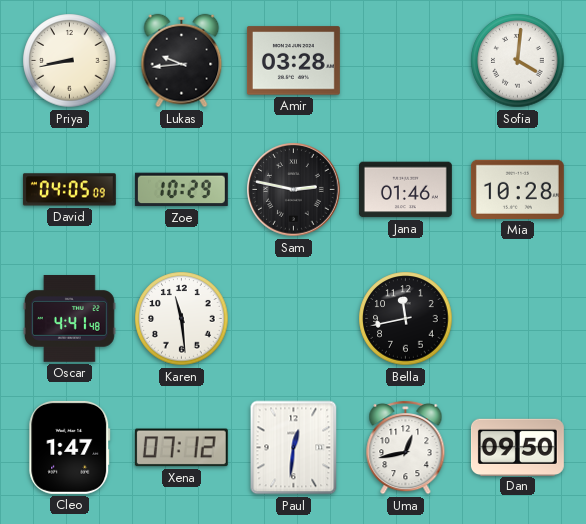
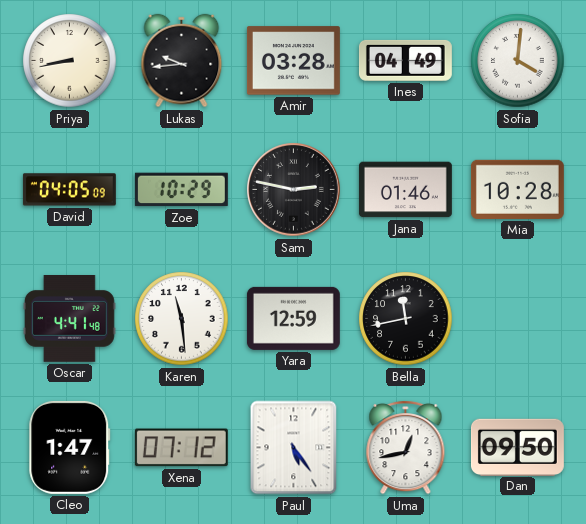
Ines: none -> 04:49
Yara: none -> 12:59
Paul: 12:31 -> 5:24
